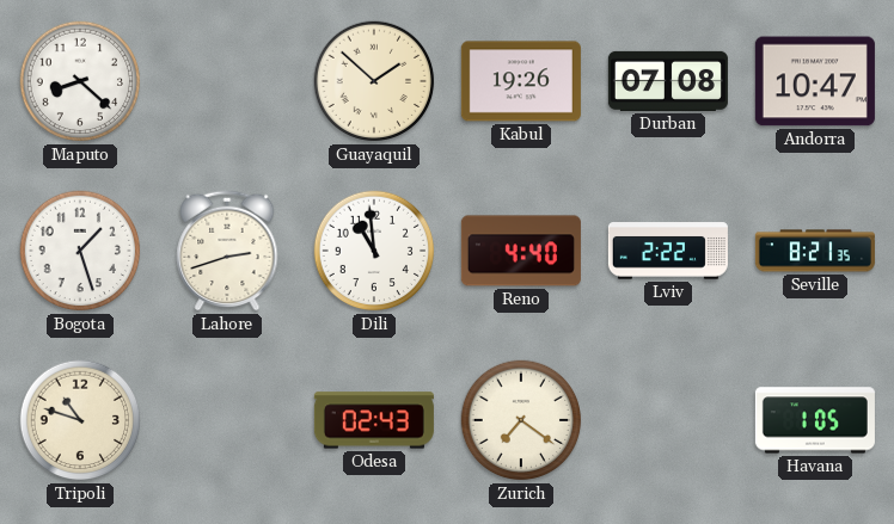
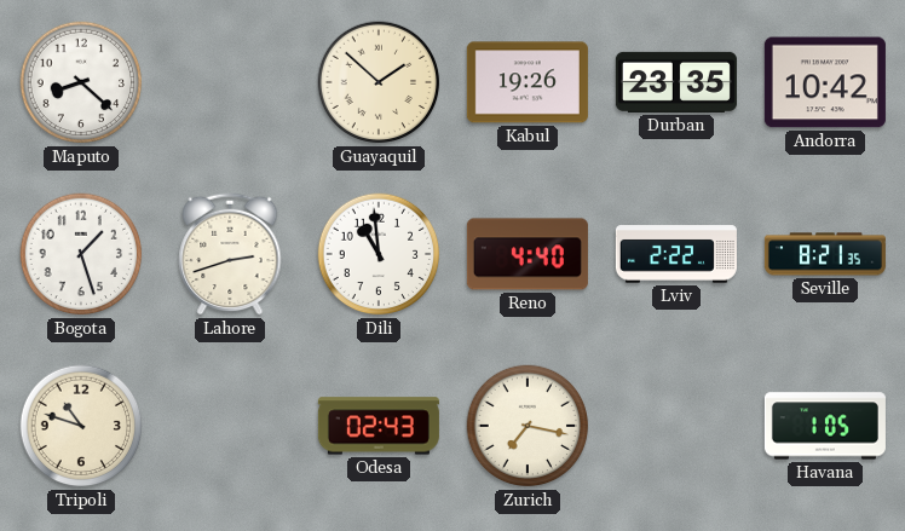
Durban: 07:08 -> 23:35
Andorra: 10:47 -> 10:42
Zurich: 7:21 -> 7:17
